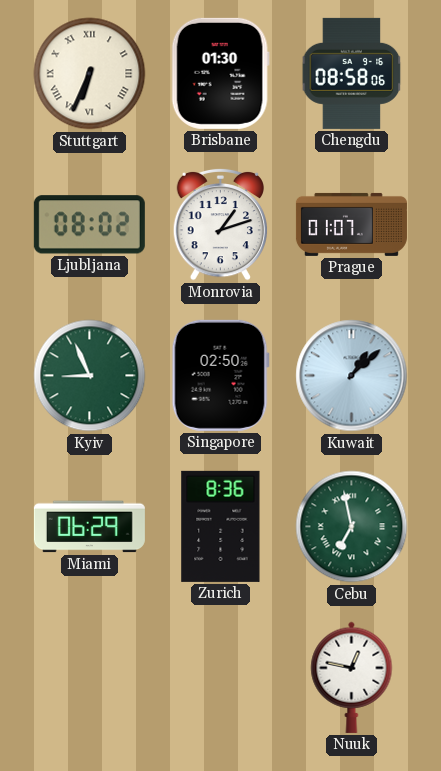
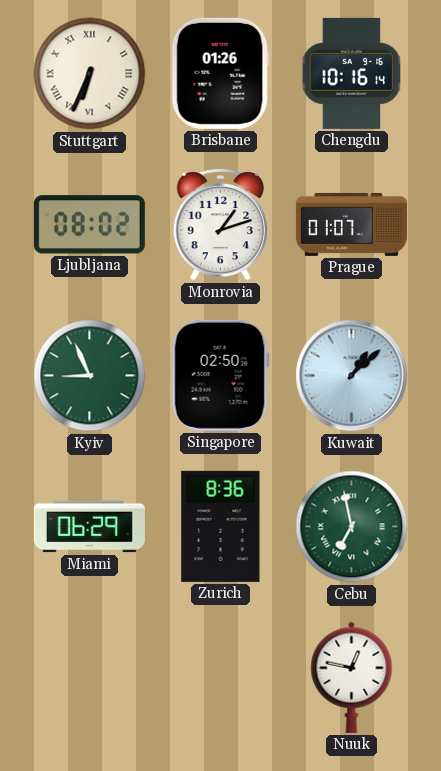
Brisbane: 01:30 -> 01:26
Chengdu: 08:58 -> 10:16
